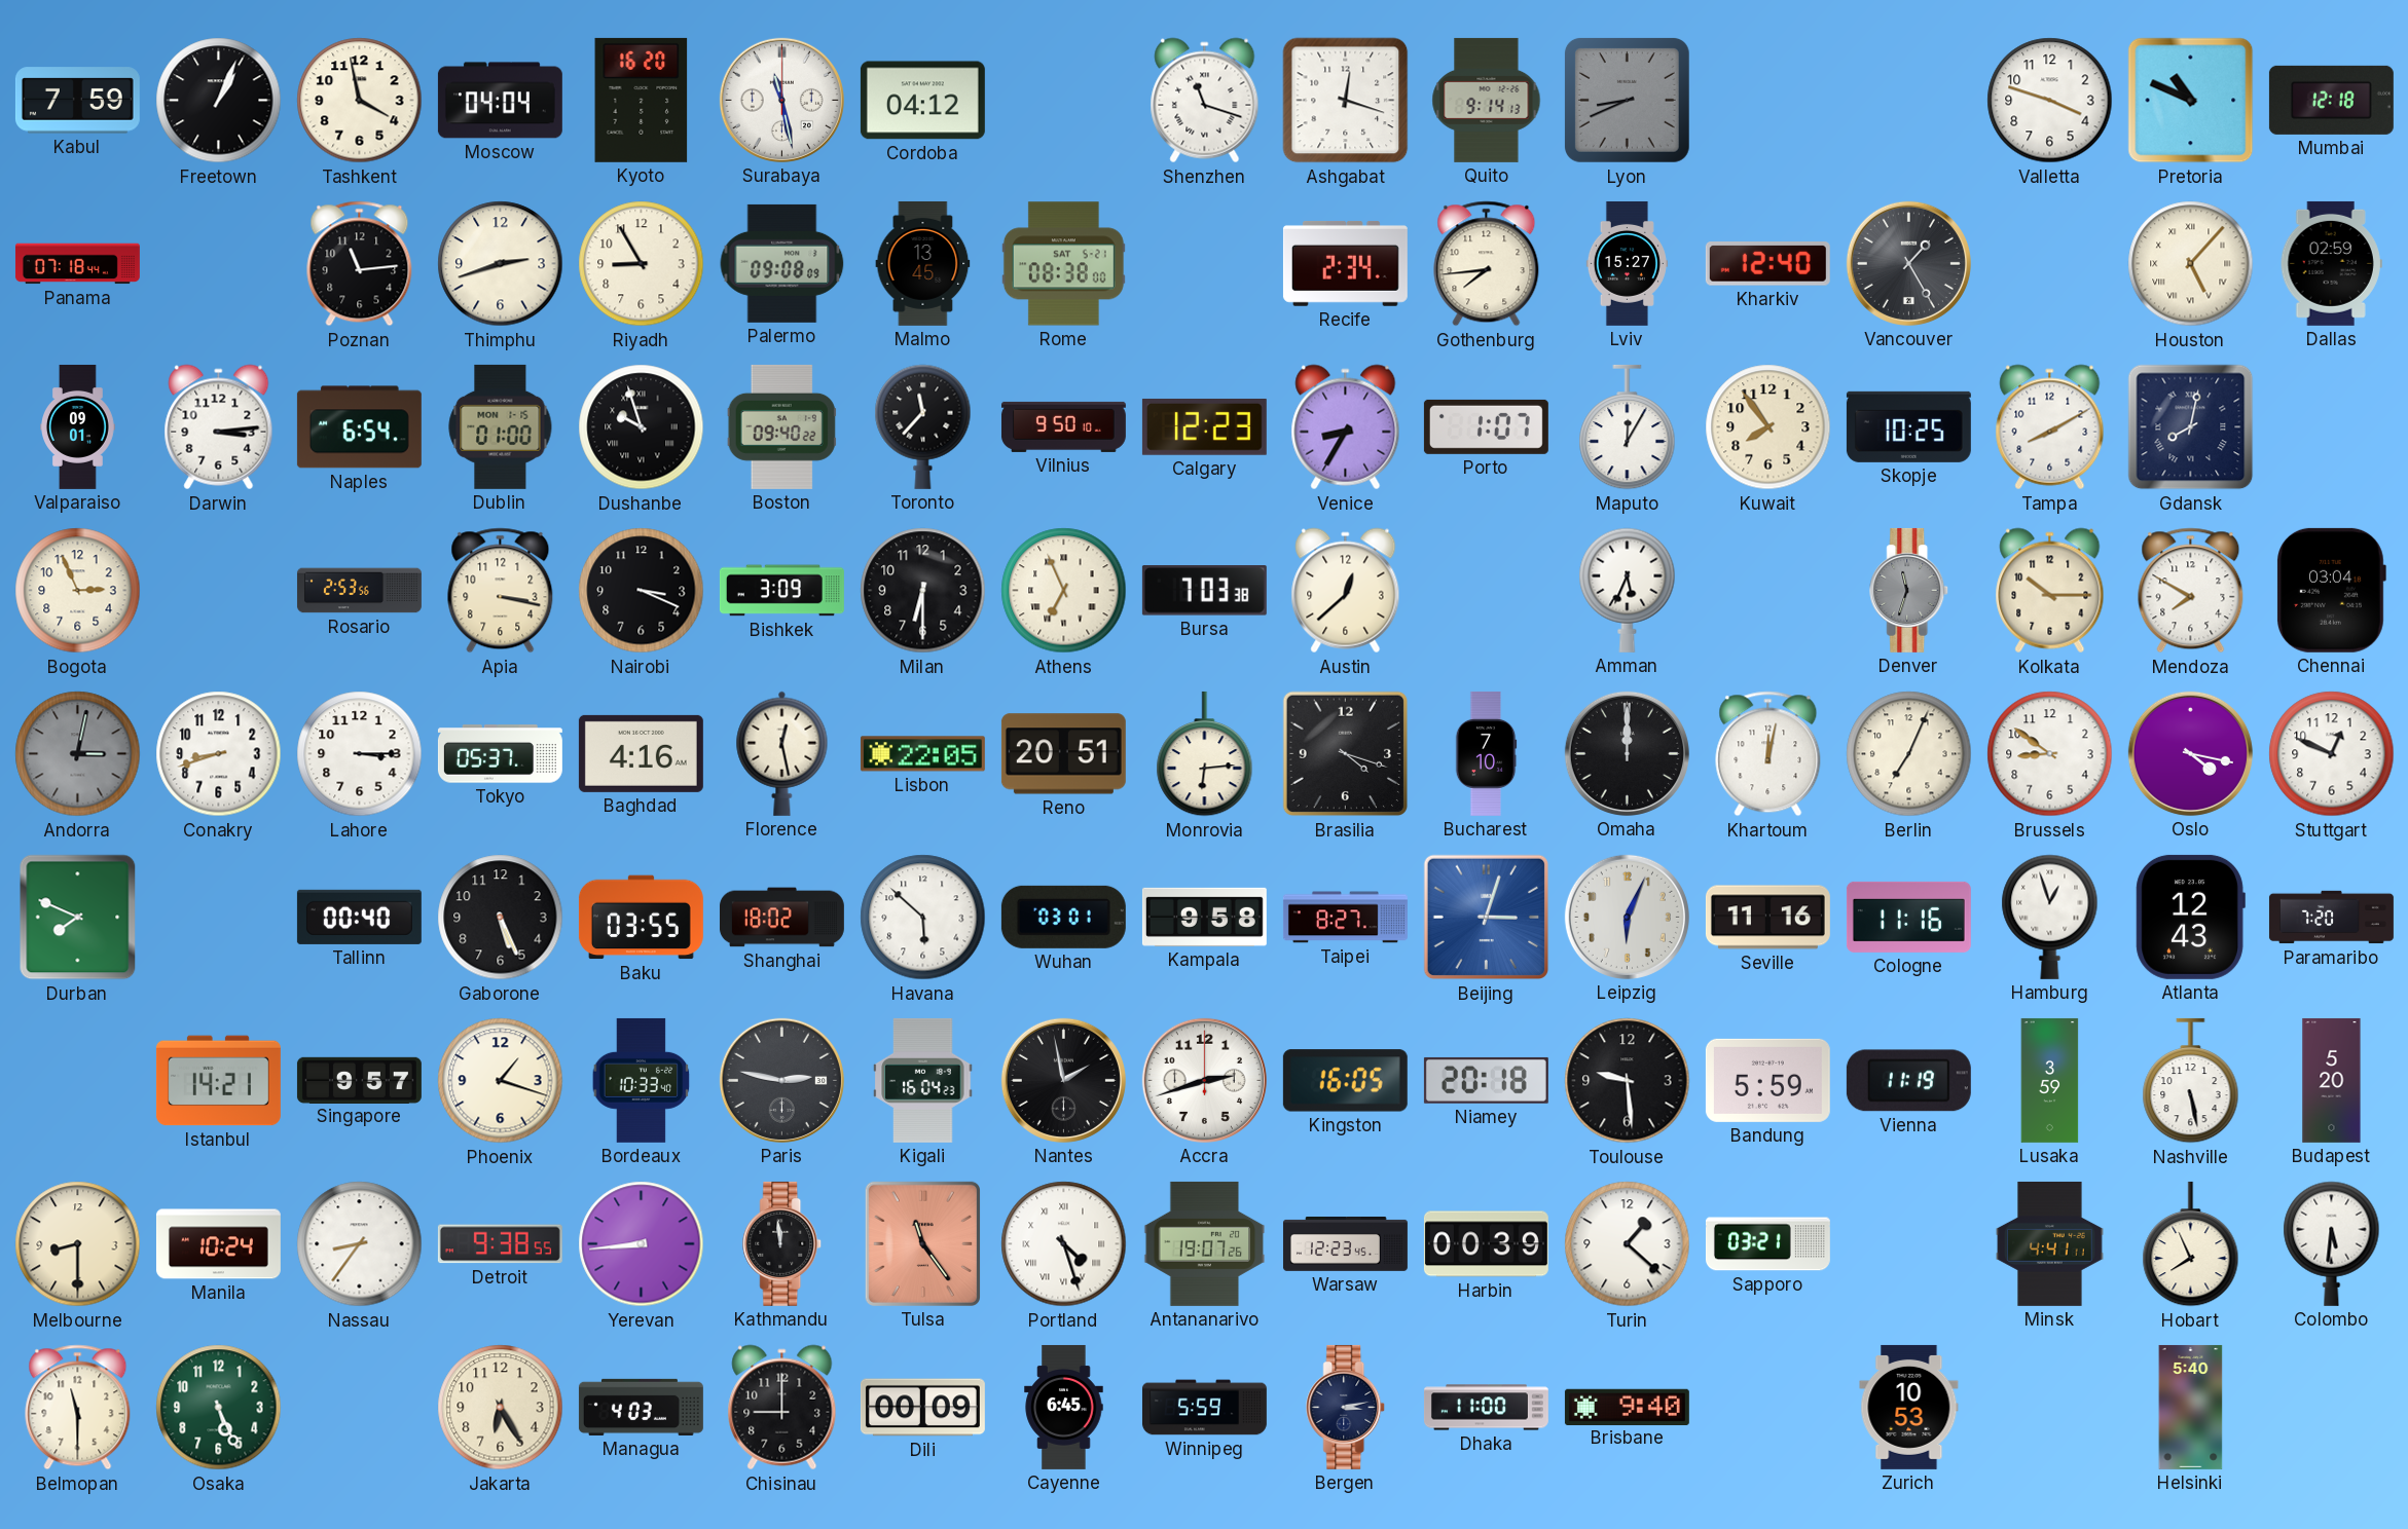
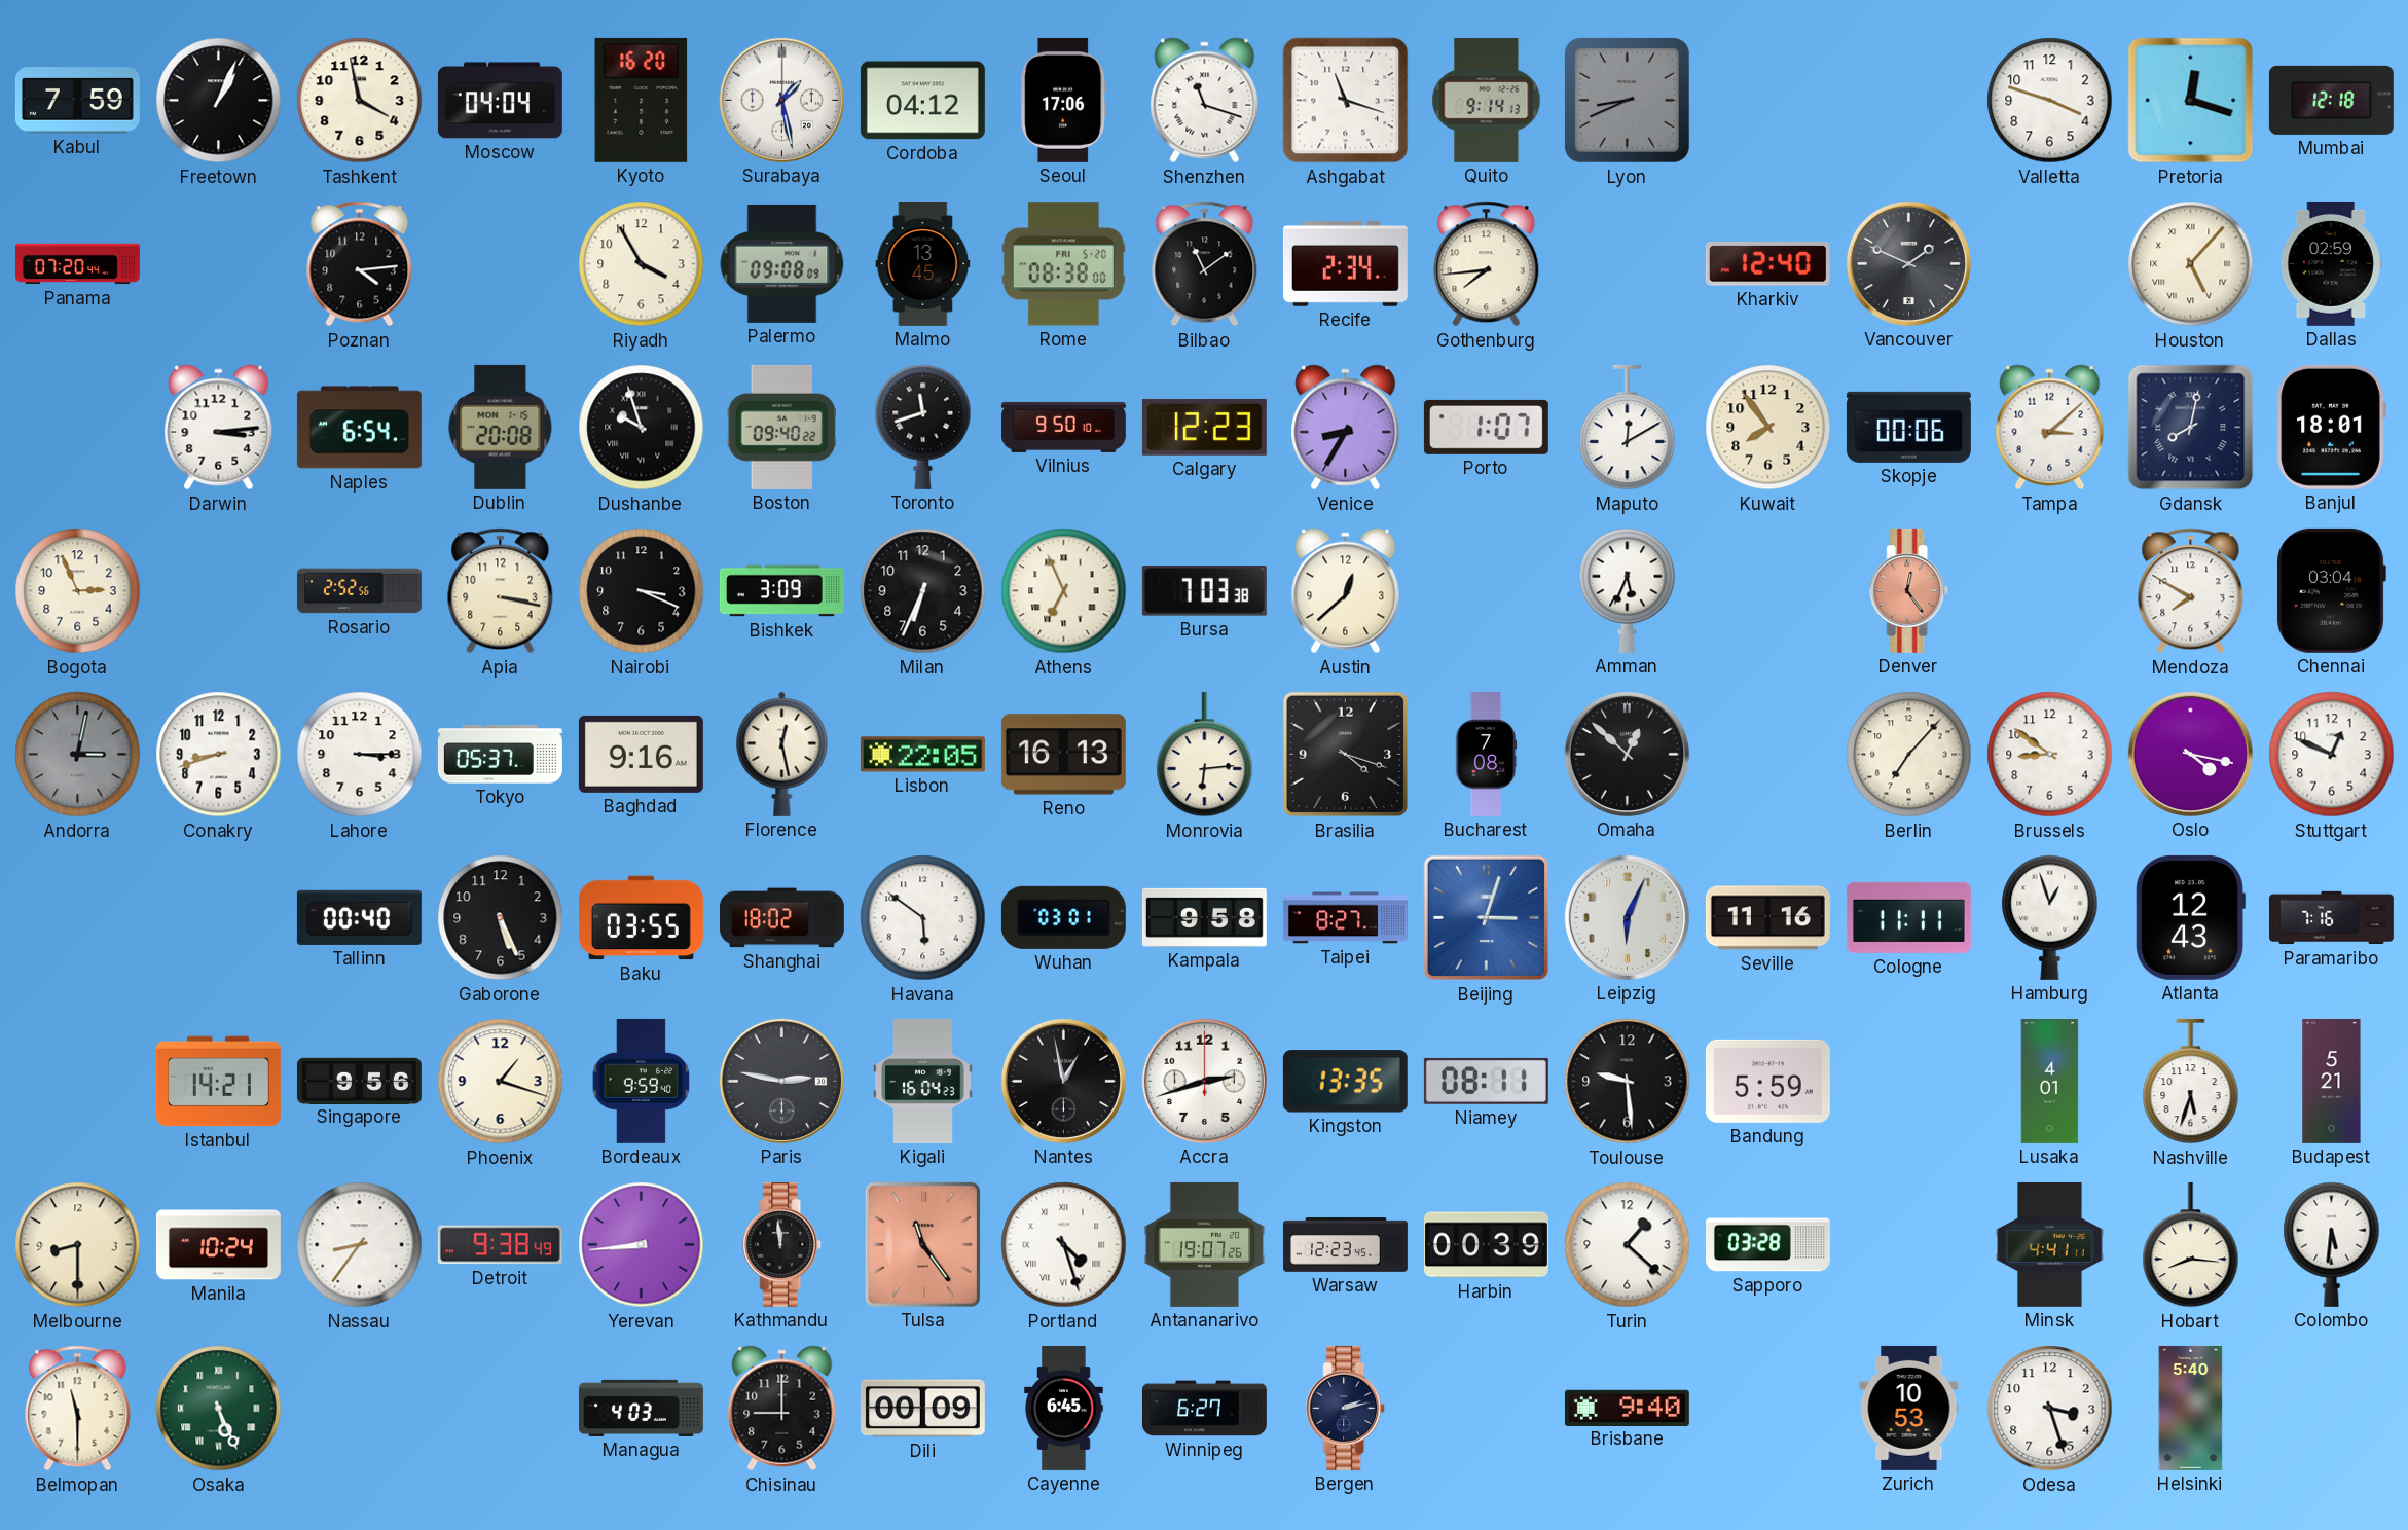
Surabaya: 11:28 -> 1:28
Seoul: none -> 17:06
Ashgabat: 12:18 -> 11:18
Pretoria: 10:49 -> 12:18
Panama: 07:18 -> 07:20
Poznan: 11:14 -> 4:14
Thimphu: 2:42 -> none
Riyadh: 8:55 -> 3:55
Rome date: SAT 5-21 -> FRI 5-20
Bilbao: none -> 11:09
Lviv: 15:27 -> none
Vancouver: 1:25 -> 1:49
Valparaiso: 09:01 -> none
Dublin: 01:00 -> 20:08
Toronto: 11:37 -> 11:42
Maputo: 12:05 -> 12:10
Skopje: 10:25 -> 00:06
Tampa: 8:10 -> 3:08
Banjul: none -> 18:01
Rosario: 2:53 -> 2:52
Milan: 6:30 -> 6:34
Denver: 11:33 -> 12:24
Denver dial: grey -> salmon
Kolkata: 10:15 -> none
Baghdad: 4:16 -> 9:16
Reno: 20:51 -> 16:13
Bucharest: 7:10 -> 7:08
Omaha: 12:00 -> 12:52
Khartoum: 12:02 -> none
Berlin: 7:04 -> 7:07
Durban: 7:49 -> none
Havana: 5:52 -> 5:51
Cologne: 11:16 -> 11:11
Paramaribo: 7:20 -> 7:16
Singapore: 9:57 -> 9:56
Bordeaux: 10:33 -> 9:59
Nantes: 1:58 -> 12:58
Kingston: 16:05 -> 13:35
Niamey: 20:18 -> 08:11
Vienna: 11:19 -> none
Lusaka: 3:59 -> 4:01
Nashville: 5:28 -> 5:33
Budapest: 5:20 -> 5:21
Detroit: 9:38:55 -> 9:38:49
Sapporo: 03:21 -> 03:28
Hobart: 7:56 -> 8:16
Osaka numerals: Arabic -> Roman
Jakarta: 6:25 -> none
Winnipeg: 5:59 -> 6:27
Bergen: 3:13 -> 2:13
Dhaka: 11:00 -> none
Odesa: none -> 3:27
